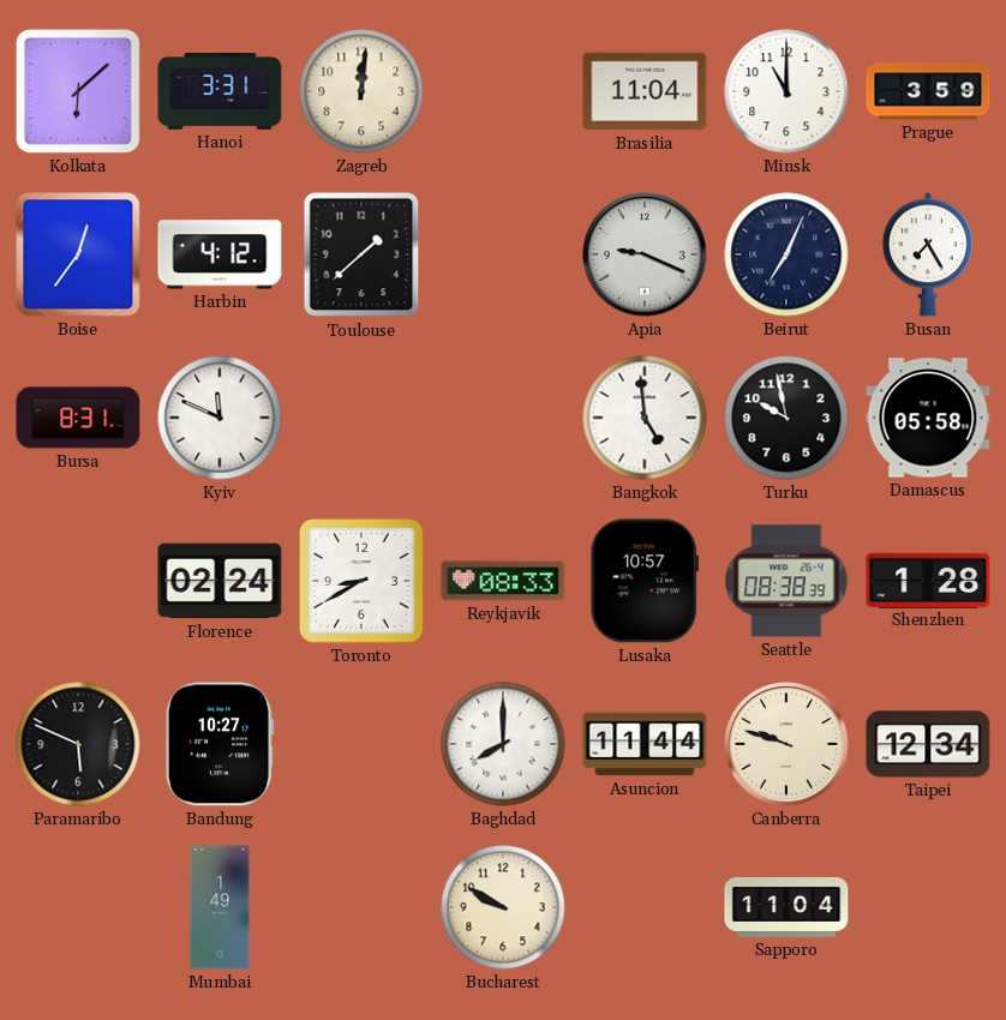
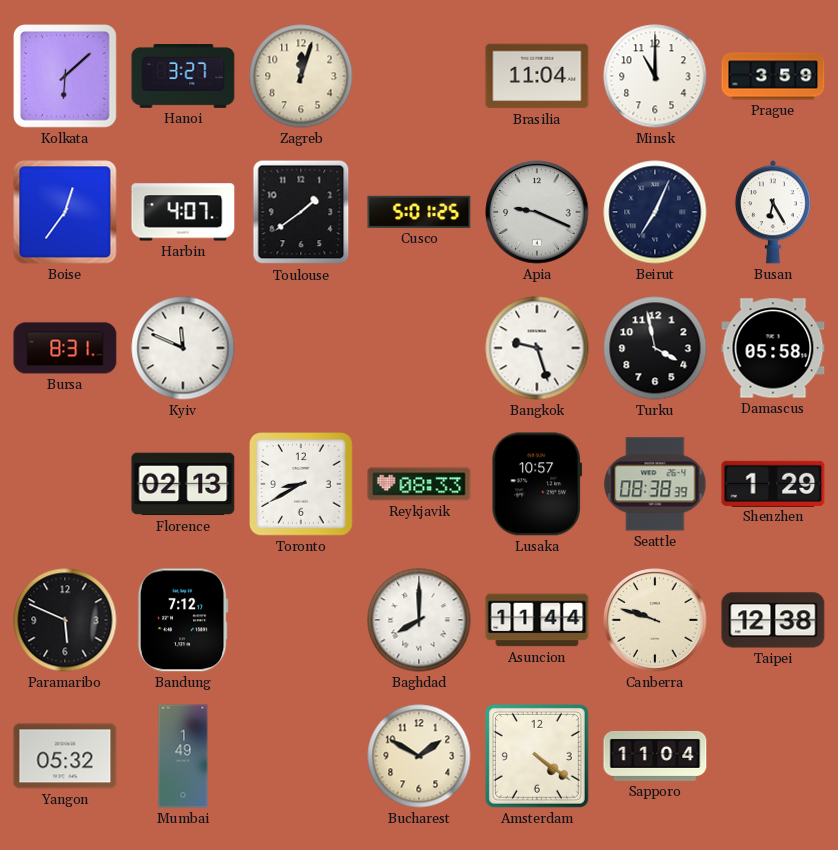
Hanoi: 3:31 -> 3:27
Zagreb: 12:01 -> 12:03
Harbin: 4:12 -> 4:07
Toulouse: 1:38 -> 1:39
Cusco: none -> 5:01
Busan: 7:25 -> 6:25
Bangkok: 4:59 -> 9:27
Turku: 9:58 -> 3:58
Florence: 02:24 -> 02:13
Shenzhen: 1:28 -> 1:29
Bandung: 10:27 -> 7:12
Taipei: 12:34 -> 12:38
Yangon: none -> 05:32
Bucharest: 9:50 -> 1:50
Amsterdam: none -> 4:21
